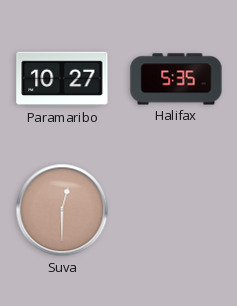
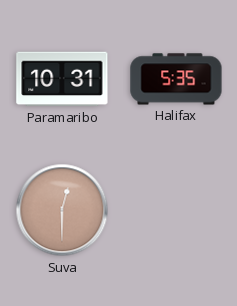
Paramaribo: 10:27 -> 10:31
